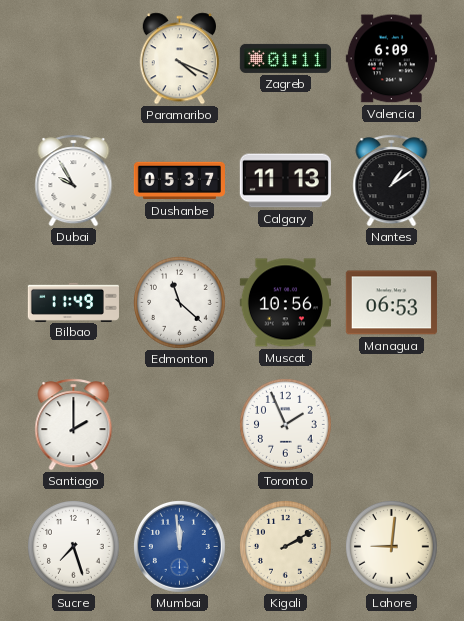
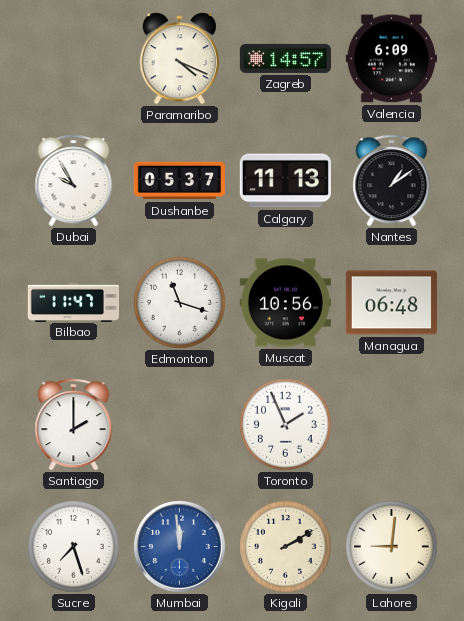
Zagreb: 01:11 -> 14:57
Bilbao: 11:49 -> 11:47
Edmonton: 11:22 -> 11:18
Managua: 06:53 -> 06:48
